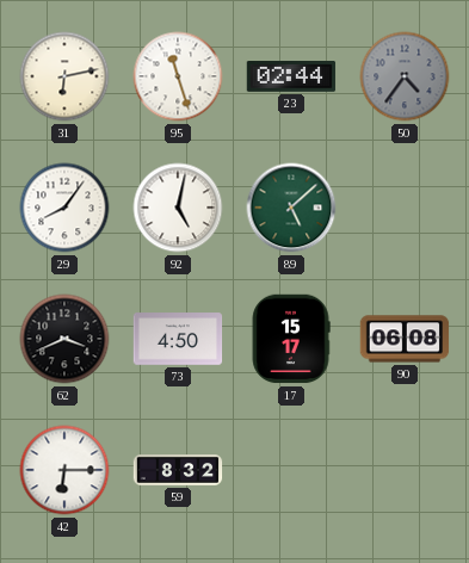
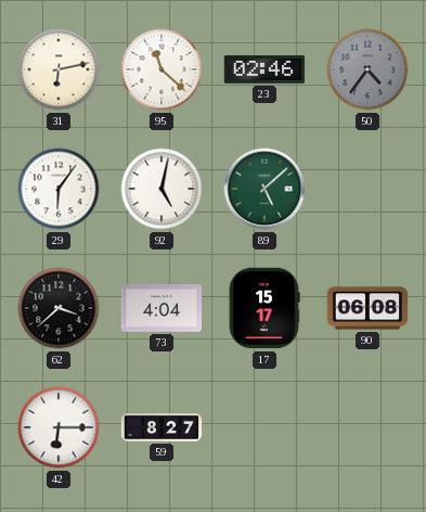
95: 11:27 -> 11:22
23: 02:44 -> 02:46
29: 8:06 -> 6:06
62: 3:41 -> 3:38
73: 4:50 -> 4:04
59: 8:32 -> 8:27
